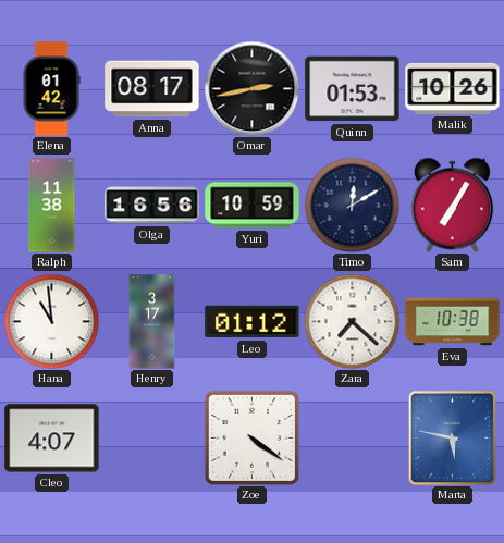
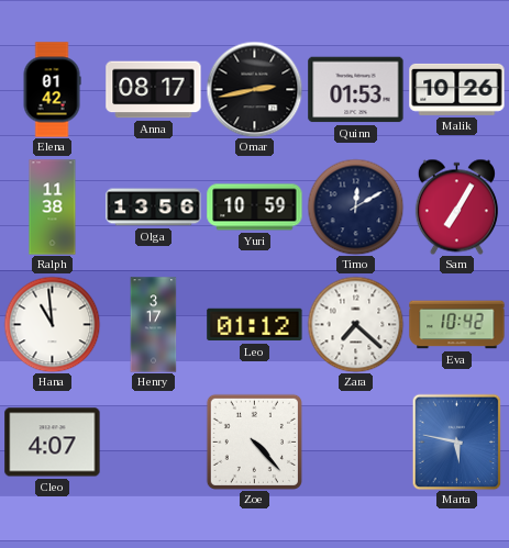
Olga: 16:56 -> 13:56
Eva: 10:38 -> 10:42
Zoe: 4:21 -> 4:23
